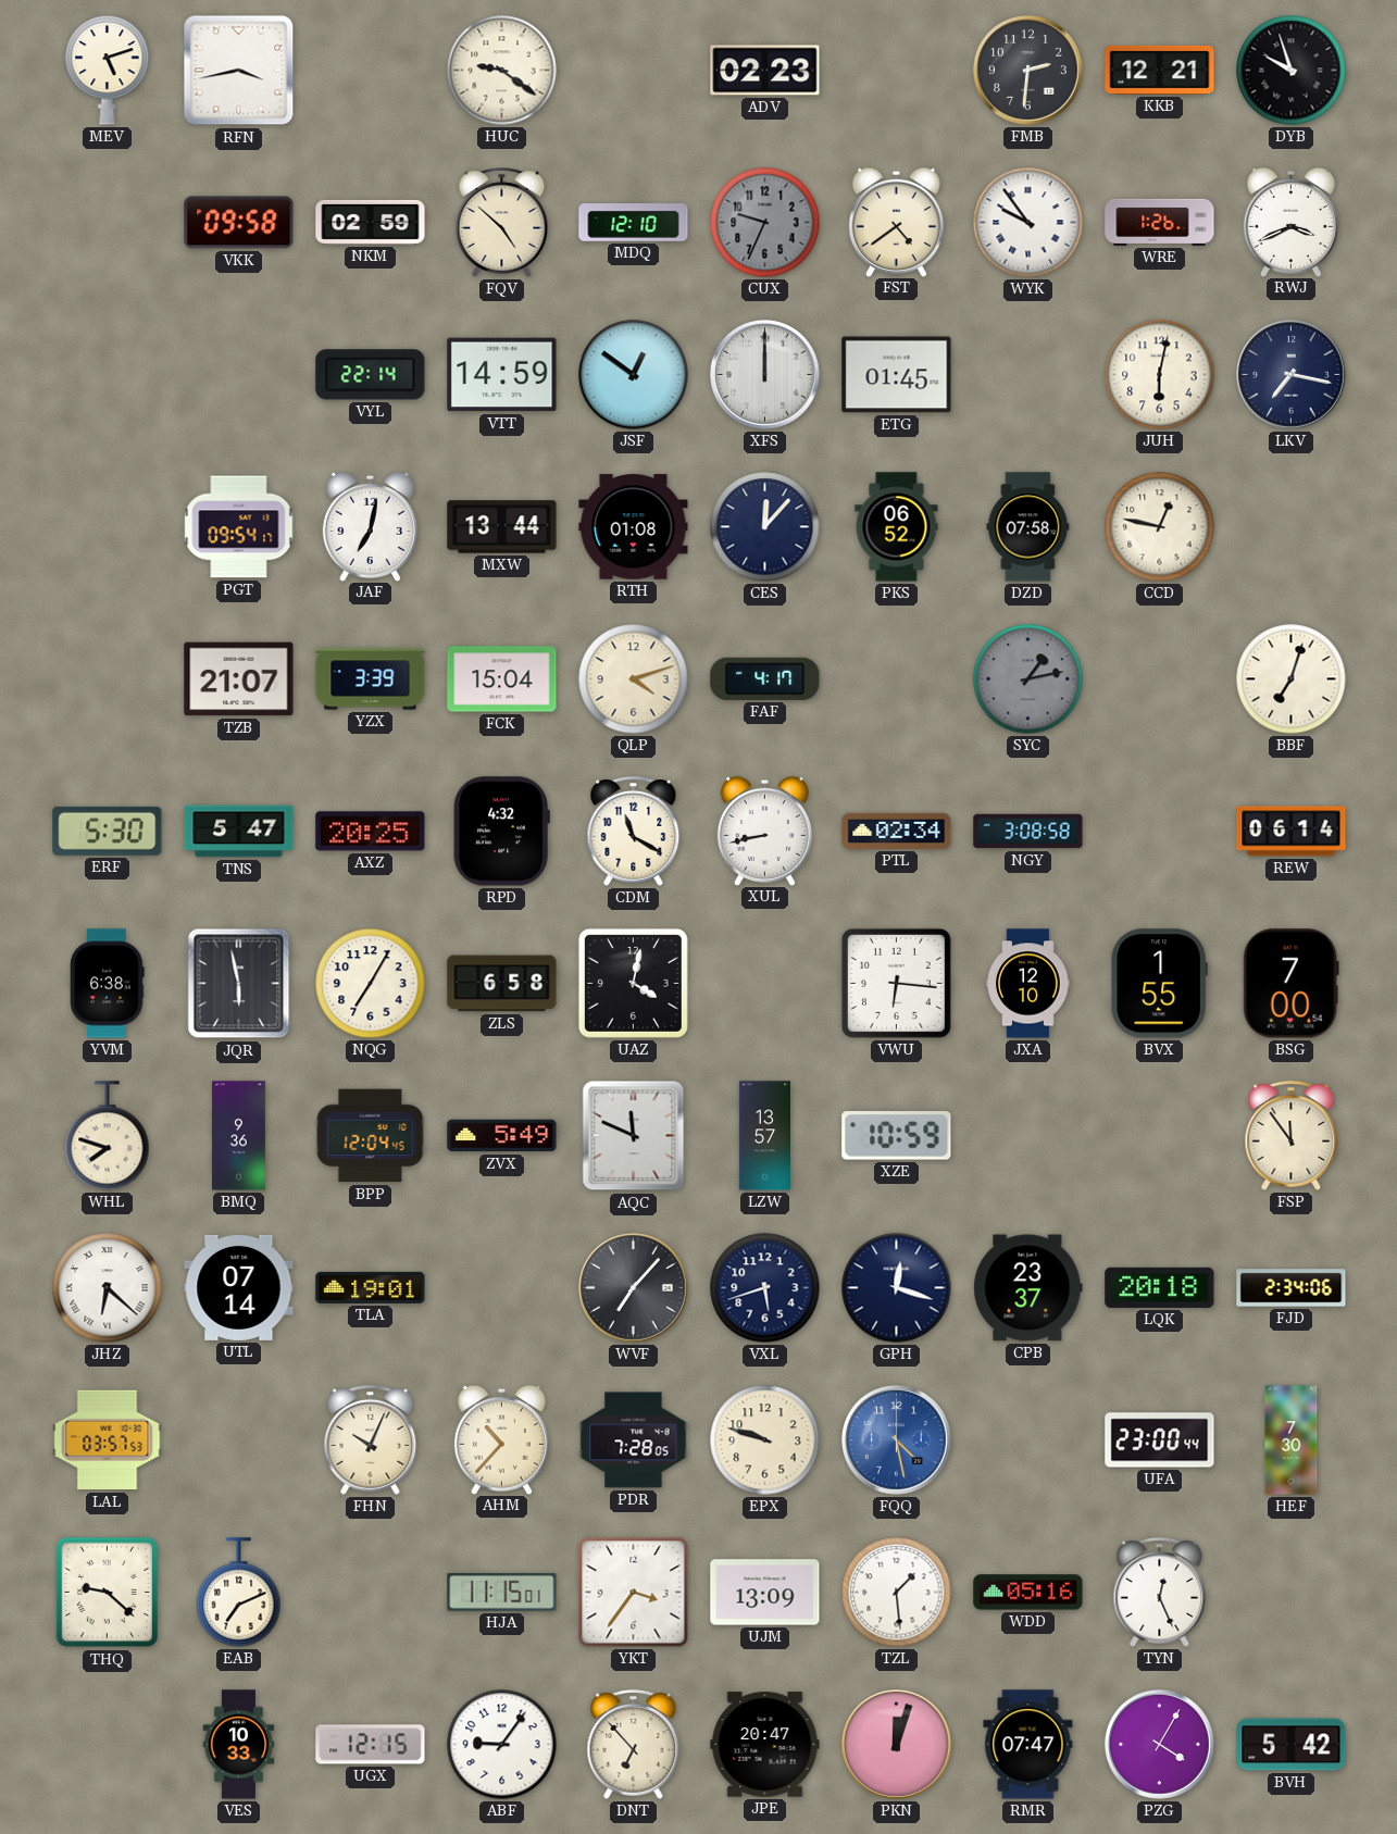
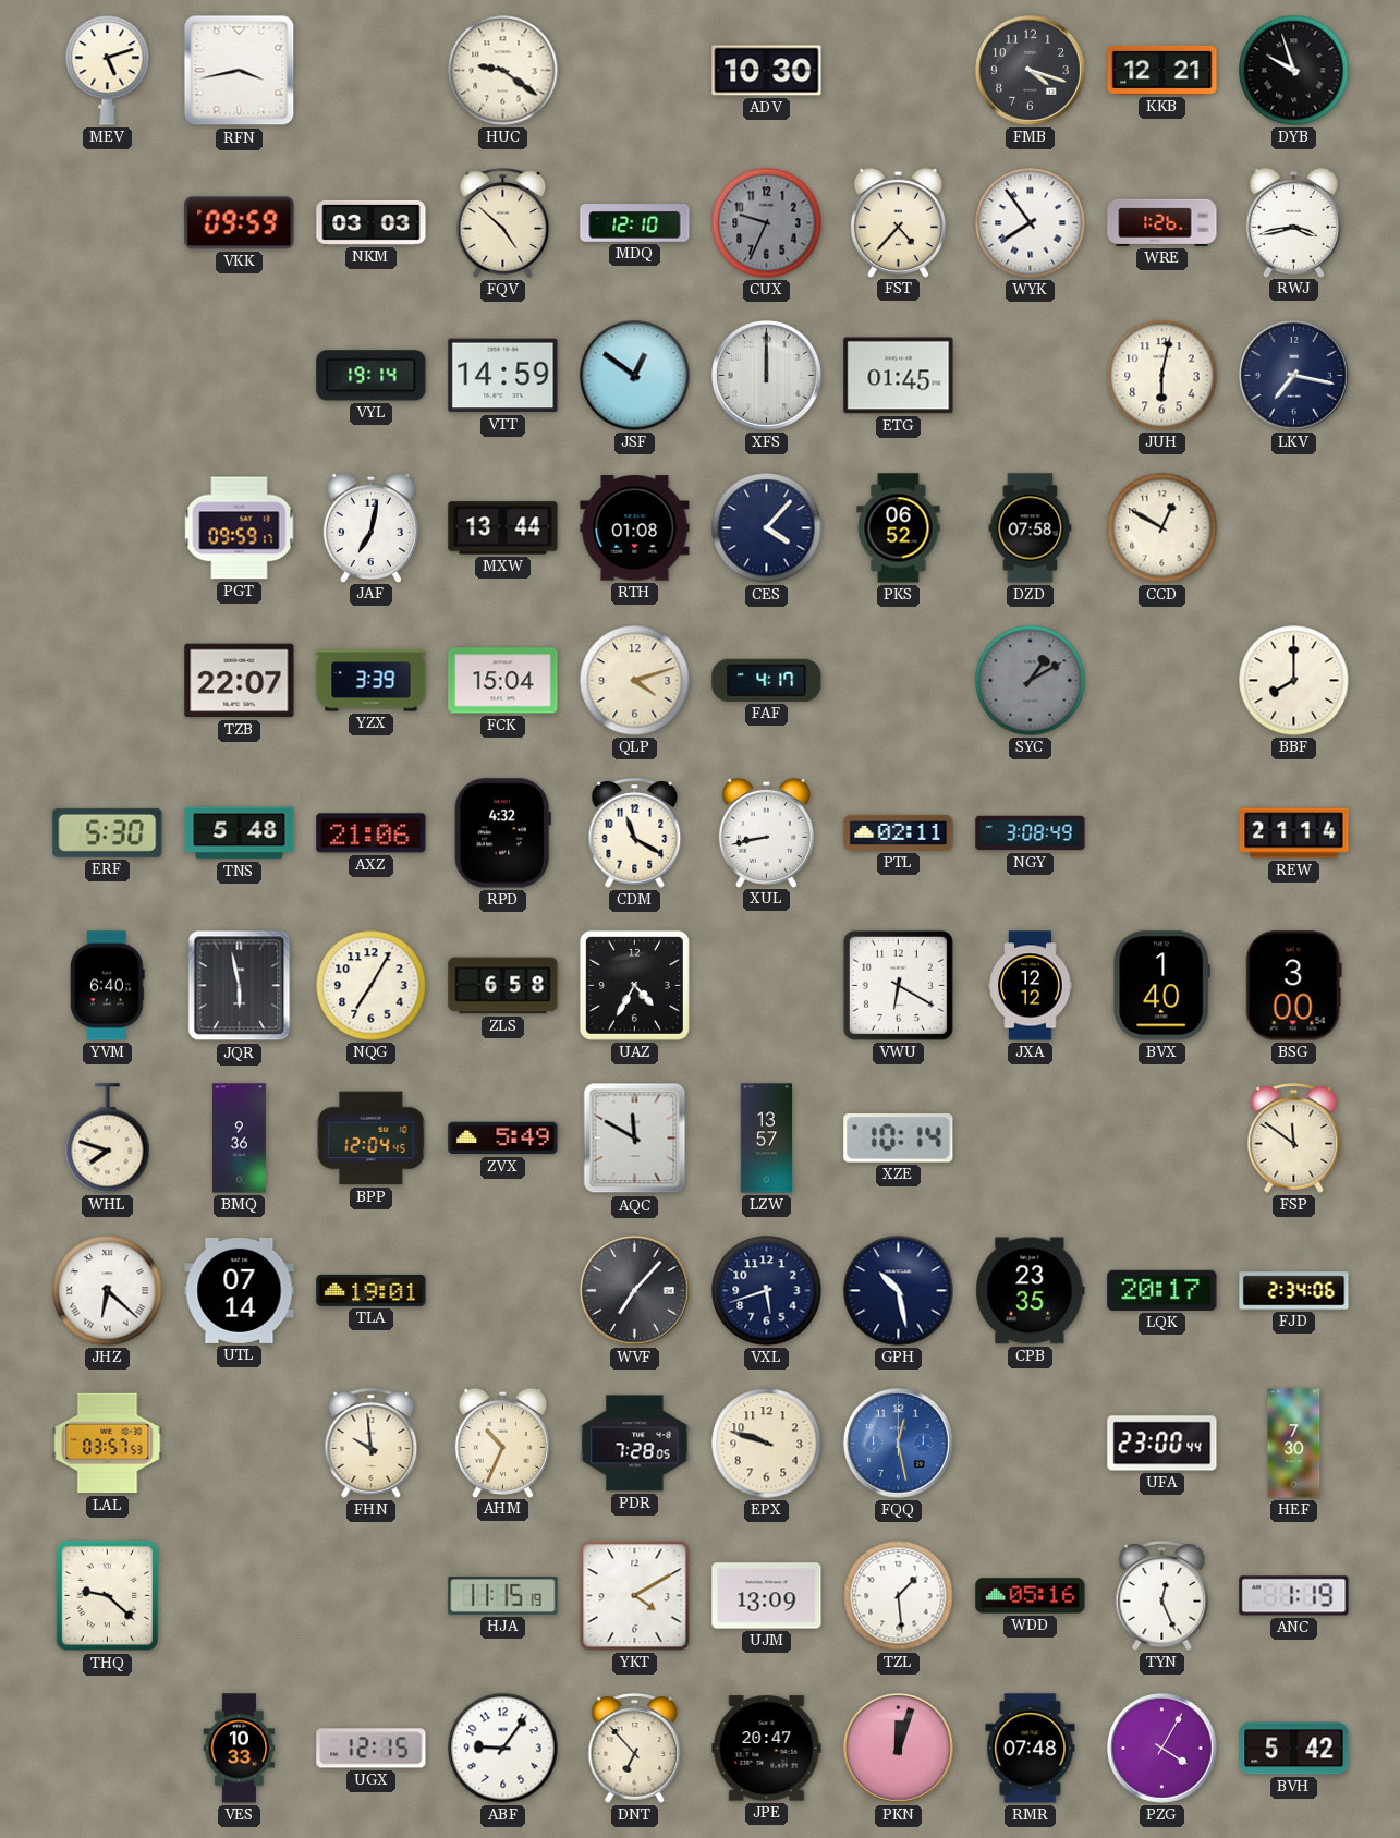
ADV: 02:23 -> 10:30
FMB: 2:31 -> 4:18
VKK: 09:58 -> 09:59
NKM: 02:59 -> 03:03
FST: 4:39 -> 4:37
WYK: 9:54 -> 7:54
RWJ: 3:41 -> 3:43
VYL: 22:14 -> 19:14
PGT: 09:54 -> 09:59
CES: 12:07 -> 4:07
CCD: 12:47 -> 12:50
TZB: 21:07 -> 22:07
SYC: 1:13 -> 1:10
BBF: 7:03 -> 8:00
TNS: 5:47 -> 5:48
AXZ: 20:25 -> 21:06
PTL: 02:34 -> 02:11
NGY: 3:08:58 -> 3:08:49
REW: 06:14 -> 21:14
YVM: 6:38 -> 6:40
UAZ: 4:02 -> 4:35
VWU: 6:16 -> 6:20
JXA: 12:10 -> 12:12
BVX: 1:55 -> 1:40
BSG: 7:00 -> 3:00
AQC: 11:49 -> 11:50
XZE: 10:59 -> 10:14
FSP: 11:54 -> 11:51
GPH: 12:18 -> 10:28
CPB: 23:37 -> 23:35
LQK: 20:18 -> 20:17
FHN: 10:04 -> 9:59
AHM: 10:37 -> 10:34
FQQ: 4:28 -> 12:28
EAB: 7:11 -> none
HJA: 11:15:01 -> 11:15:19
YKT: 3:36 -> 4:10
ANC: none -> 1:19
RMR: 07:47 -> 07:48
